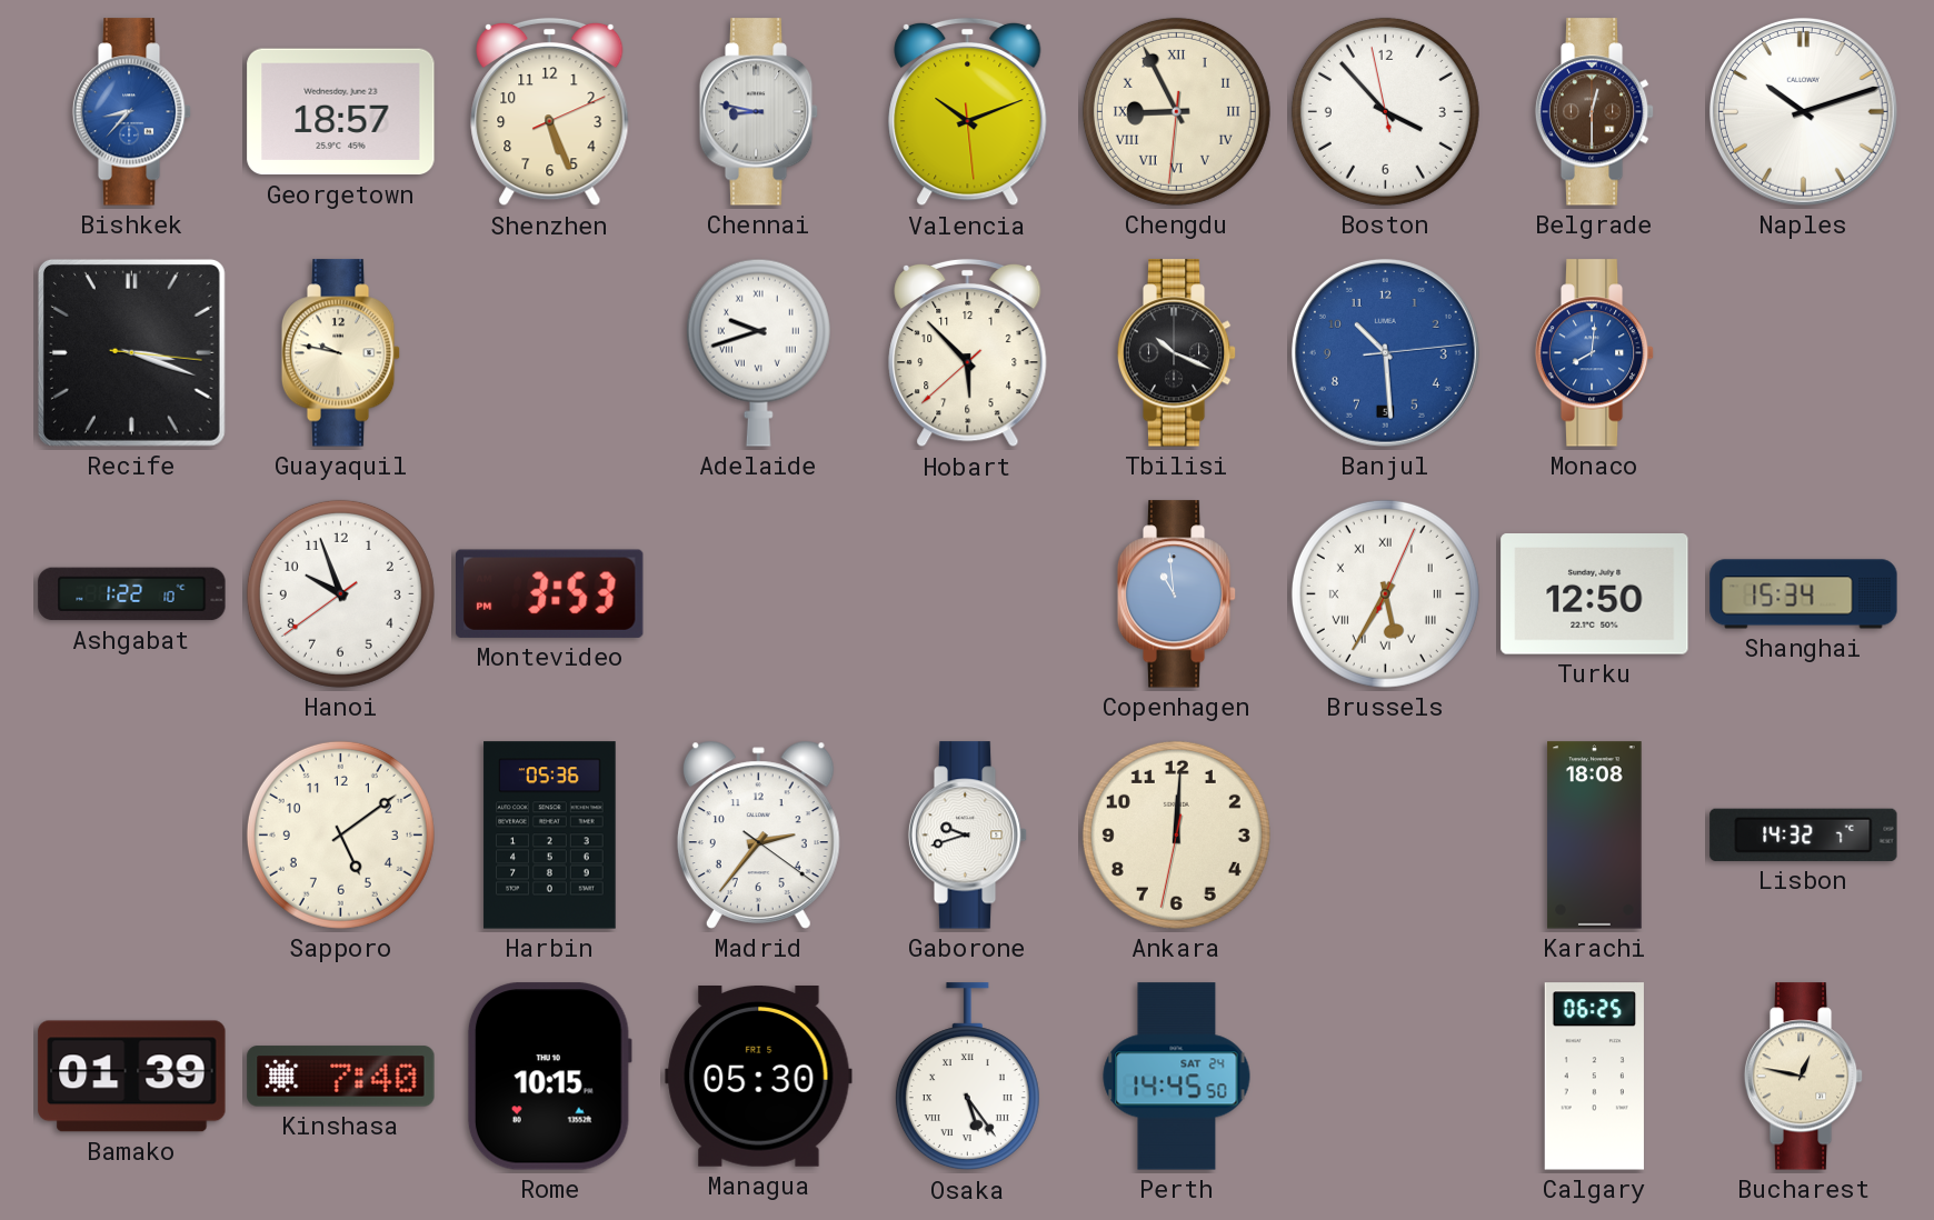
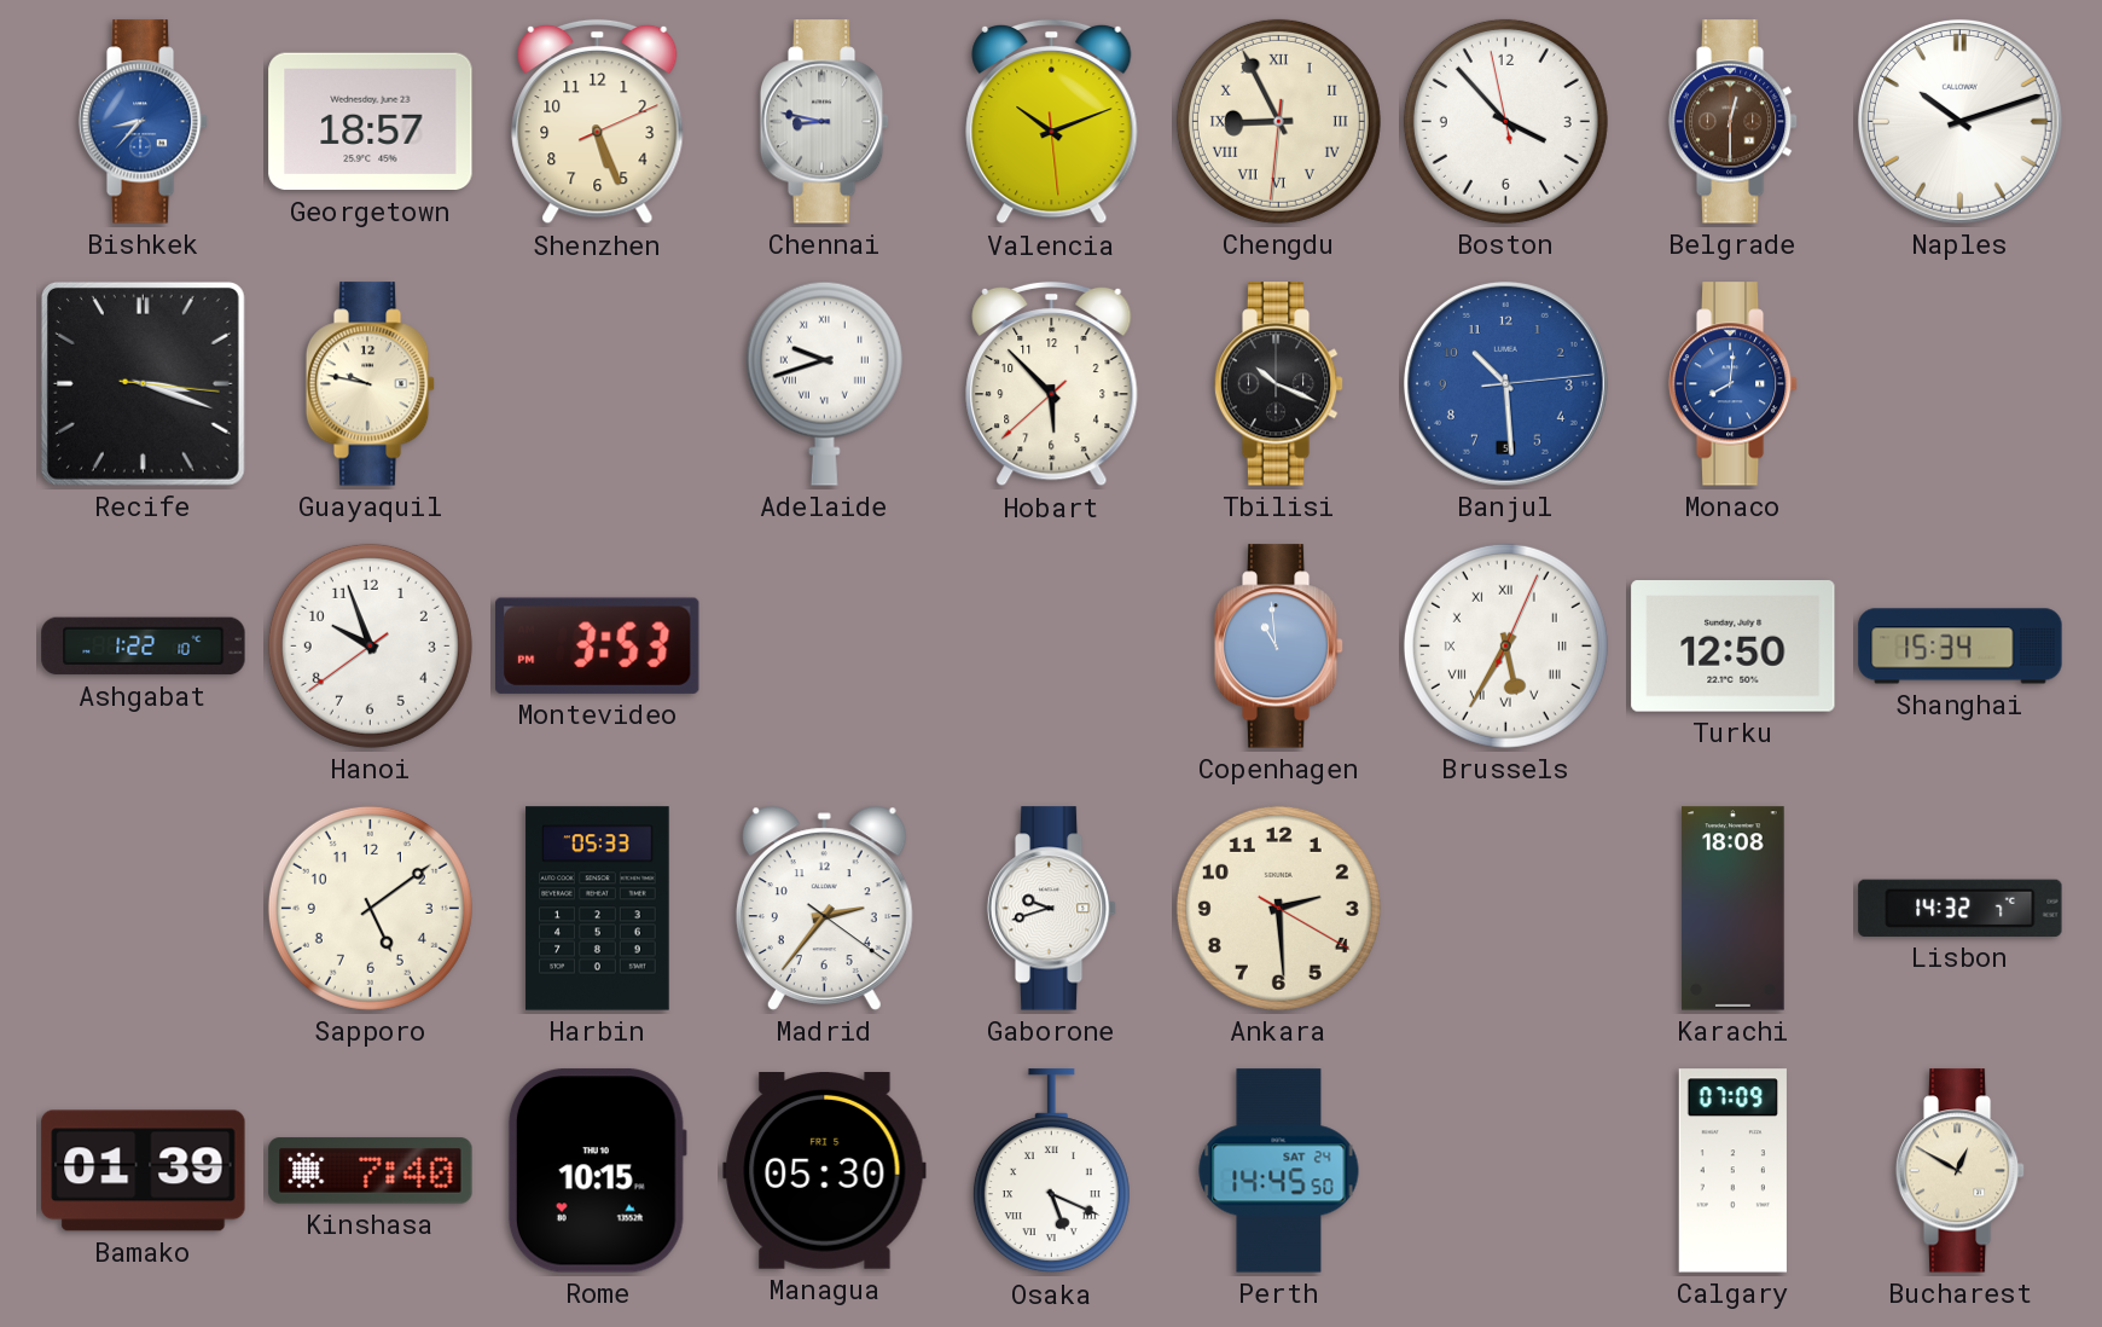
Harbin: 05:36 -> 05:33
Ankara: 12:00 -> 2:29
Osaka: 5:24 -> 5:19
Calgary: 06:25 -> 07:09
Bucharest: 12:47 -> 12:50
